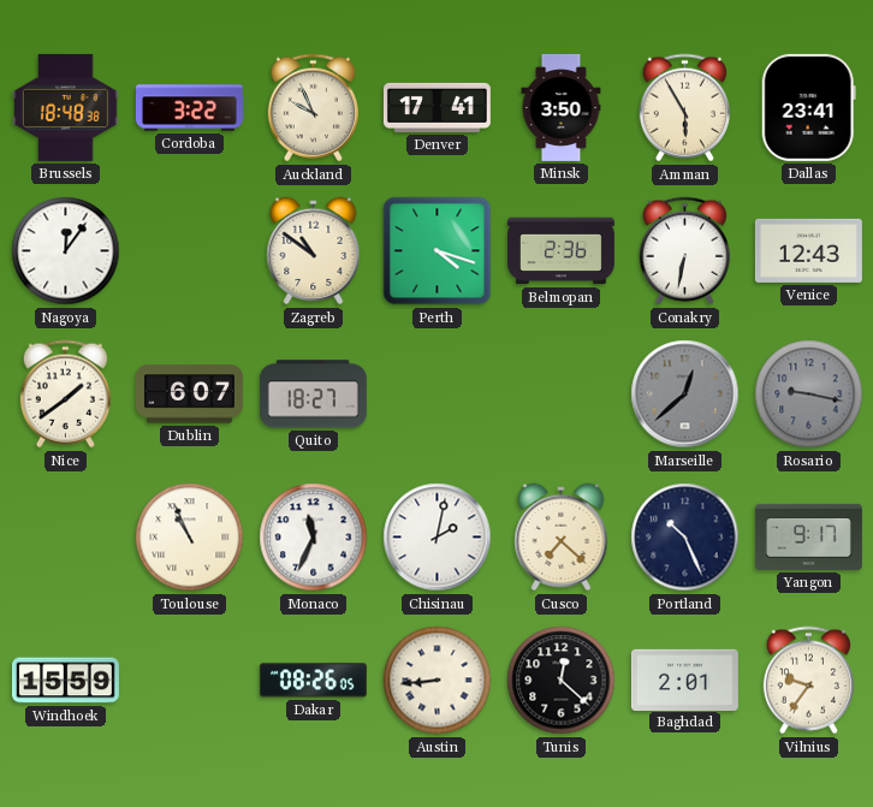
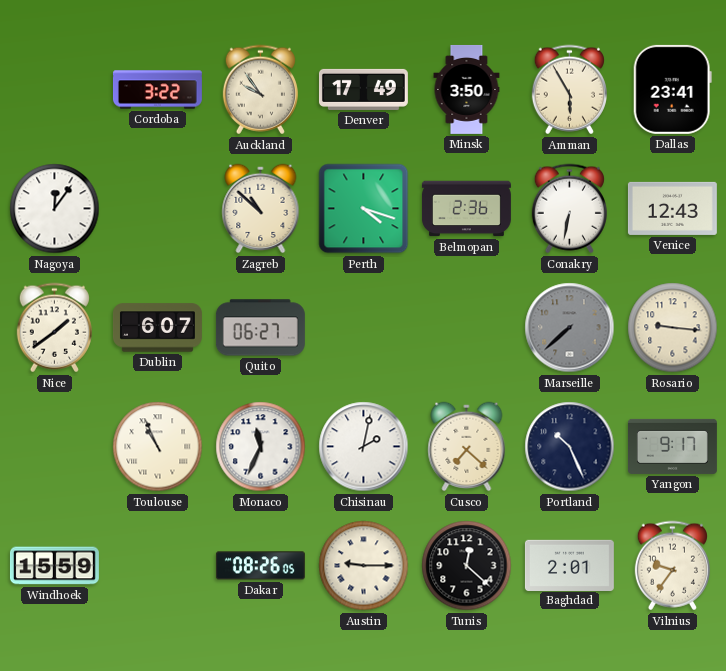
Brussels: 18:48 -> none
Auckland: 9:56 -> 9:54
Denver: 17:41 -> 17:49
Zagreb: 10:51 -> 10:52
Quito: 18:27 -> 06:27
Marseille: 12:38 -> 7:38
Rosario: 9:17 -> 9:16
Rosario dial: grey -> cream
Austin: 8:44 -> 9:15
